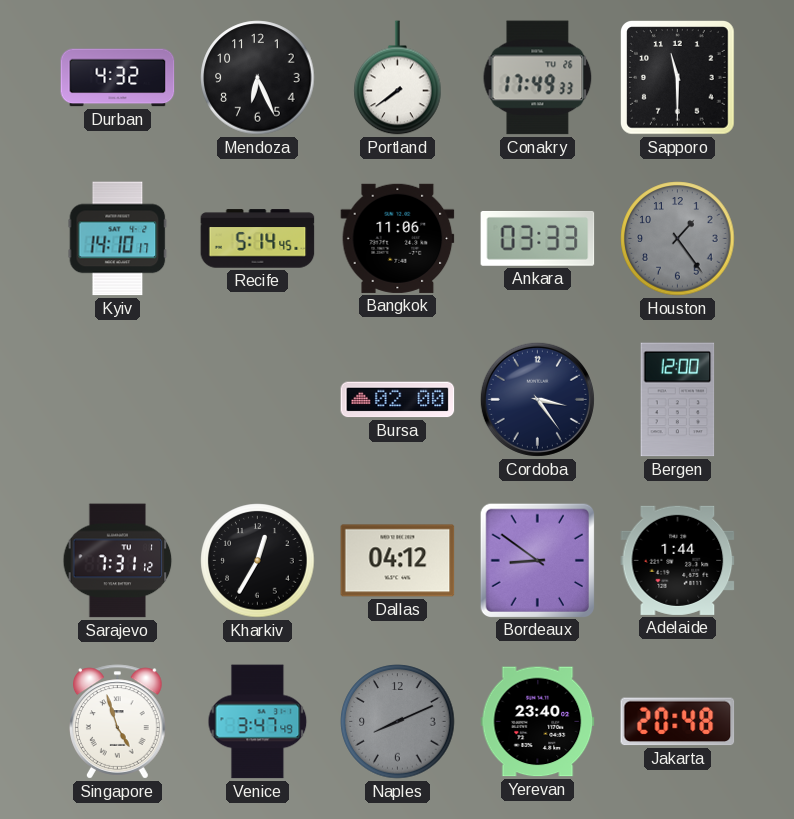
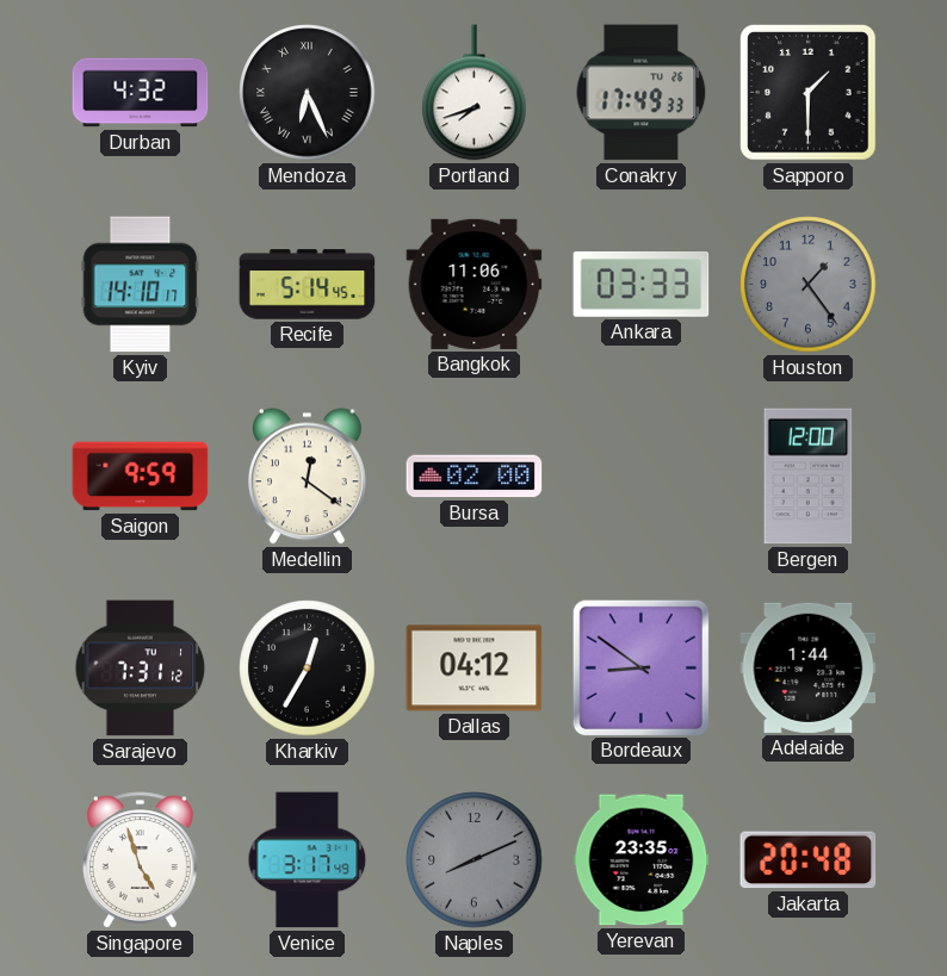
Mendoza numerals: Arabic -> Roman
Portland: 7:39 -> 7:42
Sapporo: 11:30 -> 1:30
Saigon: none -> 9:59
Medellin: none -> 12:21
Cordoba: 3:24 -> none
Venice: 3:47 -> 3:17
Yerevan: 23:40 -> 23:35
